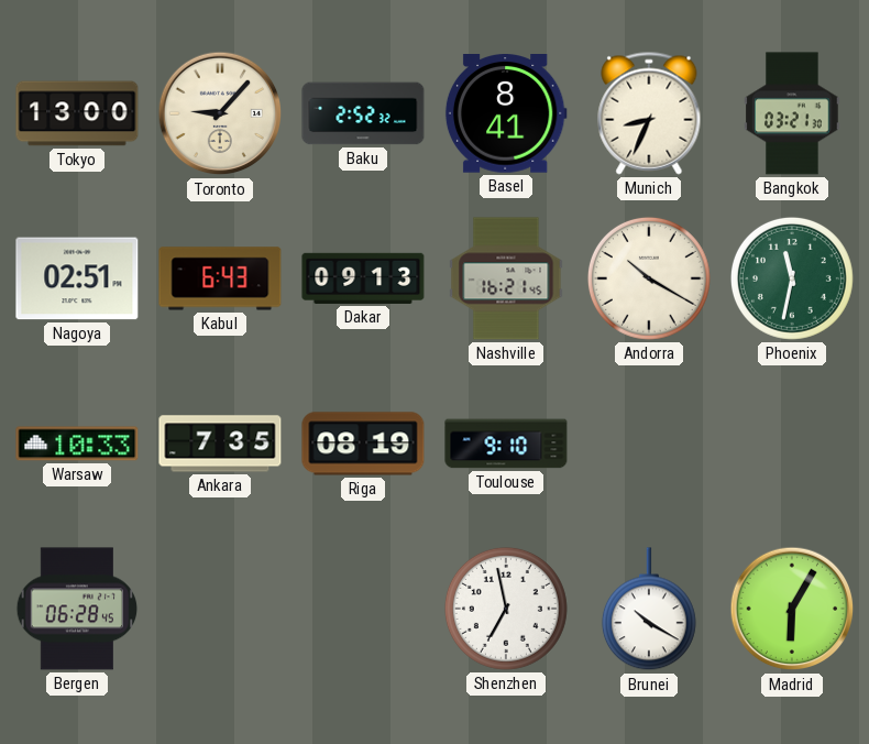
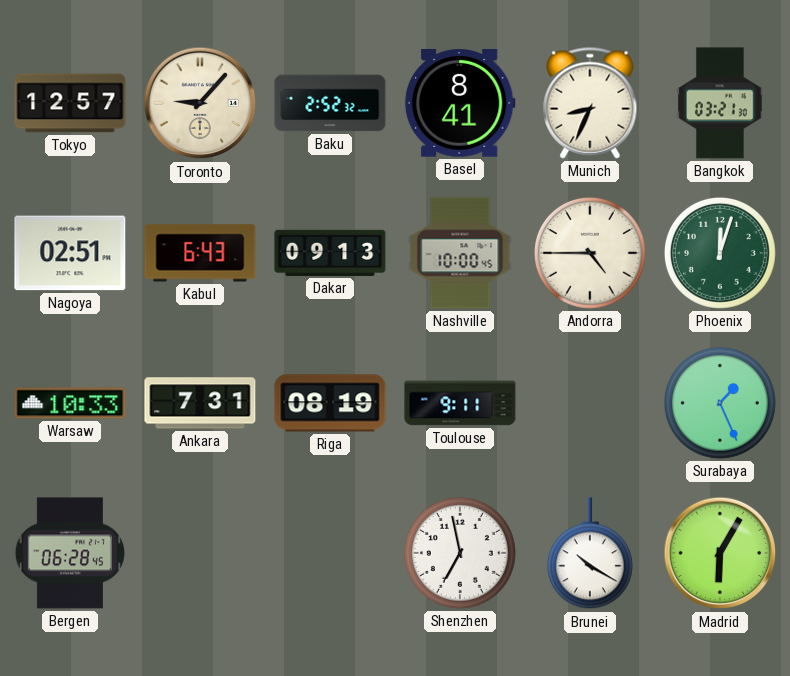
Tokyo: 13:00 -> 12:57
Nashville: 16:21 -> 10:00
Andorra: 10:20 -> 4:45
Phoenix: 11:32 -> 12:03
Ankara: 7:35 -> 7:31
Toulouse: 9:10 -> 9:11
Surabaya: none -> 1:26
